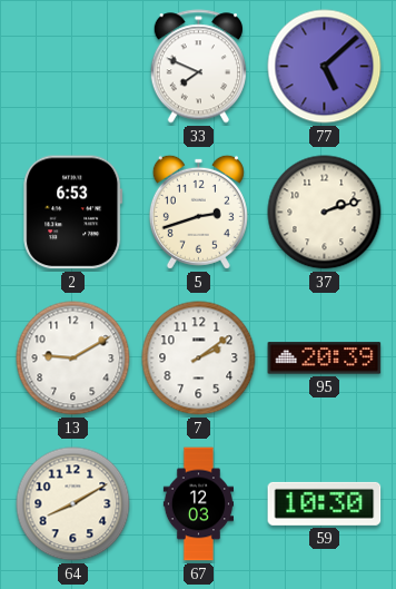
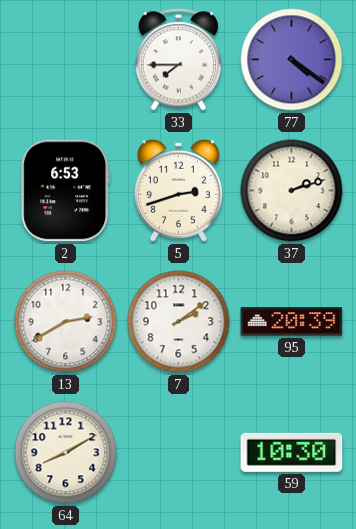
33: 7:49 -> 7:45
77: 5:08 -> 4:21
13: 9:10 -> 2:40
67: 12:03 -> none
